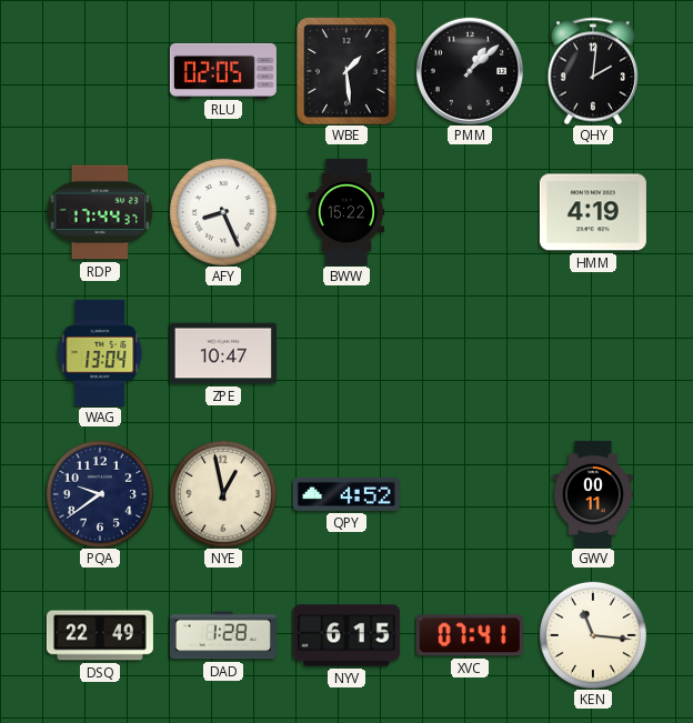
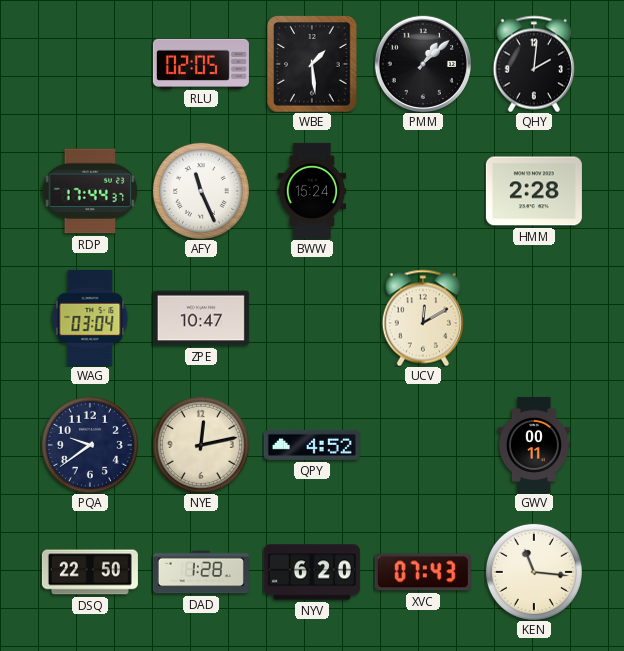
AFY: 8:26 -> 11:26
BWW: 15:22 -> 15:24
HMM: 4:19 -> 2:28
WAG: 13:04 -> 03:04
UCV: none -> 12:10
NYE: 12:58 -> 12:13
DSQ: 22:49 -> 22:50
NYV: 6:15 -> 6:20
XVC: 07:41 -> 07:43
